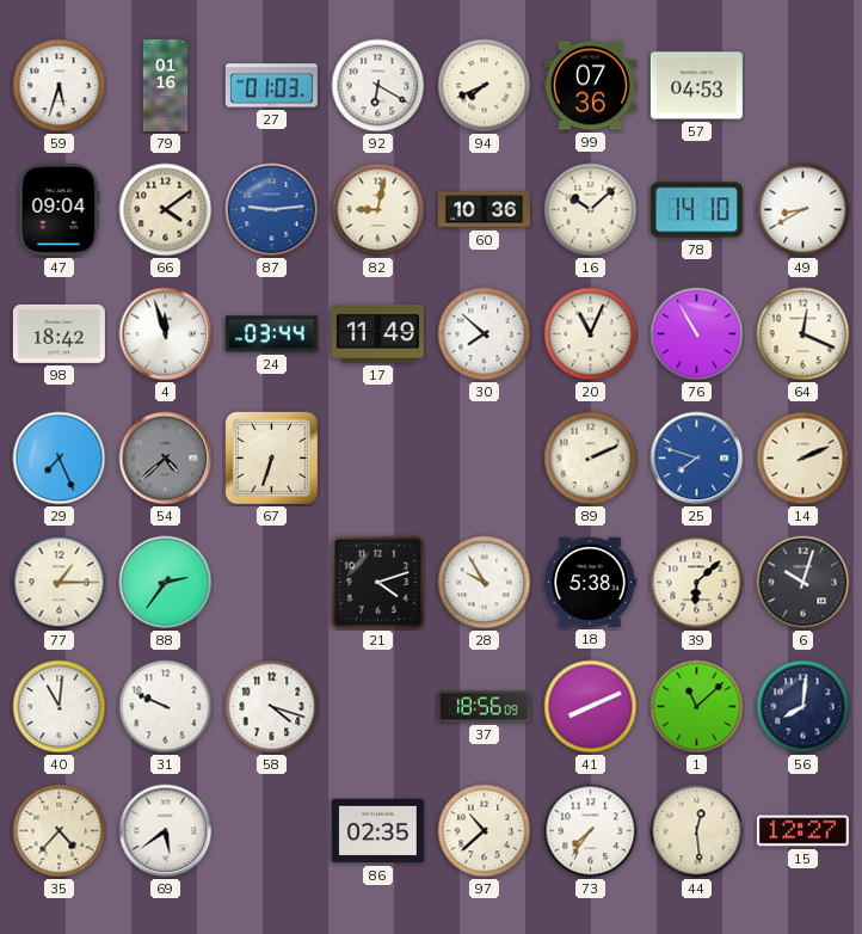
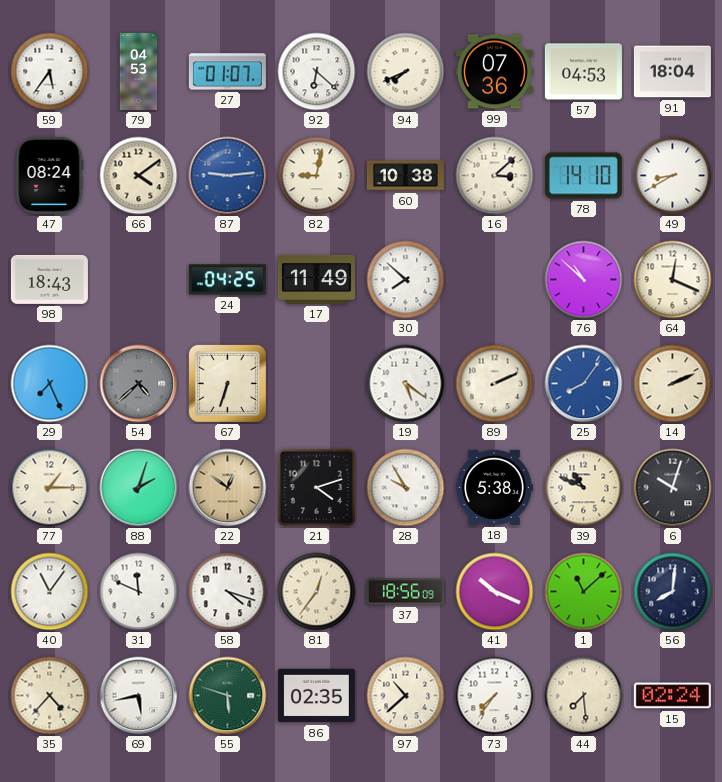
59: 5:33 -> 5:36
79: 01:16 -> 04:53
27: 01:03 -> 01:07
92: 6:20 -> 6:22
91: none -> 18:04
47: 09:04 -> 08:24
60: 10:36 -> 10:38
16: 10:08 -> 3:08
98: 18:42 -> 18:43
4: 11:57 -> none
24: 03:44 -> 04:25
20: 11:04 -> none
76: 10:55 -> 10:52
19: none -> 5:21
25: 7:48 -> 8:06
88: 2:36 -> 2:03
22: none -> 12:51
39: 6:08 -> 10:49
40: 11:01 -> 11:06
31: 9:49 -> 11:49
81: none -> 12:36
41: 8:11 -> 10:19
69: 5:39 -> 5:43
55: none -> 5:48
44: 12:29 -> 7:29
15: 12:27 -> 02:24
